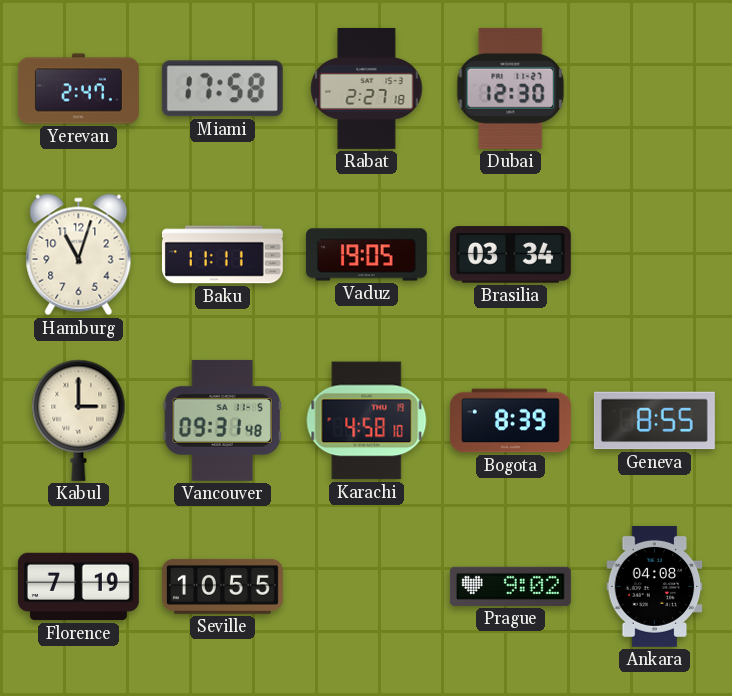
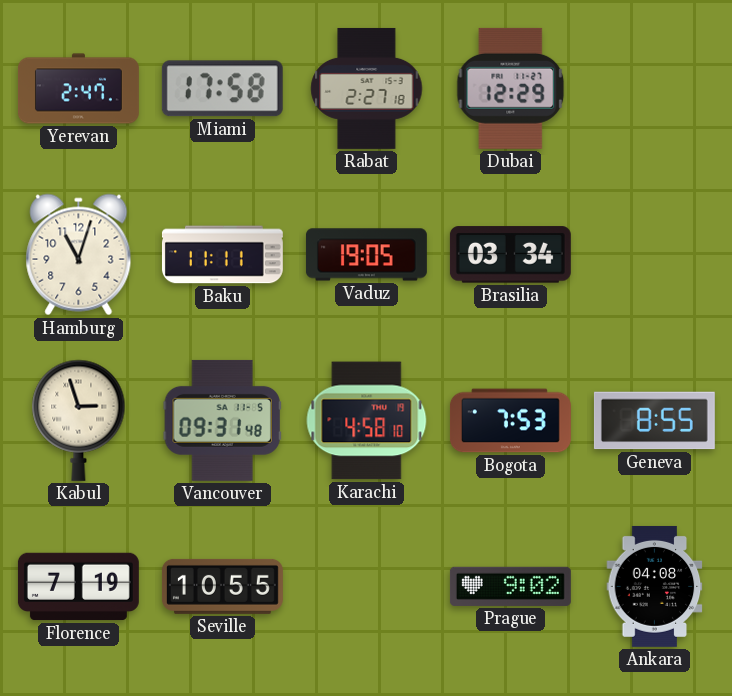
Dubai: 12:30 -> 12:29
Kabul: 3:00 -> 2:57
Bogota: 8:39 -> 7:53
